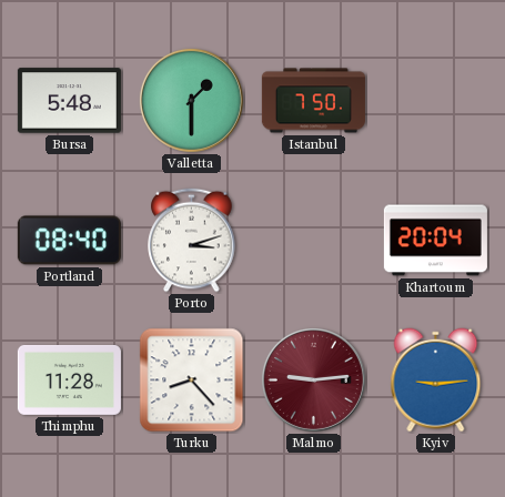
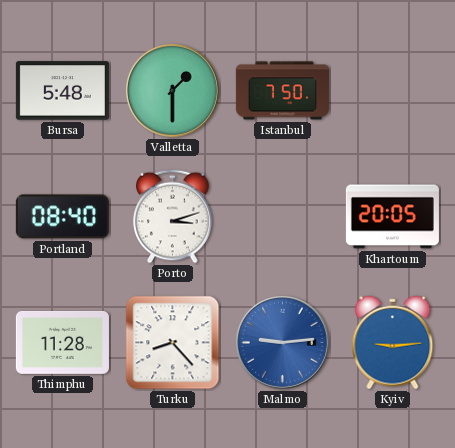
Khartoum: 20:04 -> 20:05
Malmo dial: burgundy -> blue
